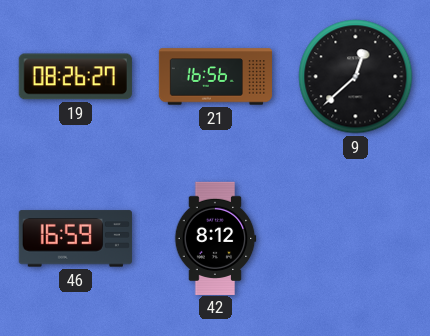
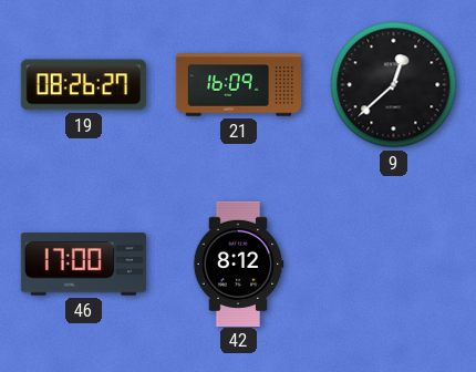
21: 16:56 -> 16:09
46: 16:59 -> 17:00
